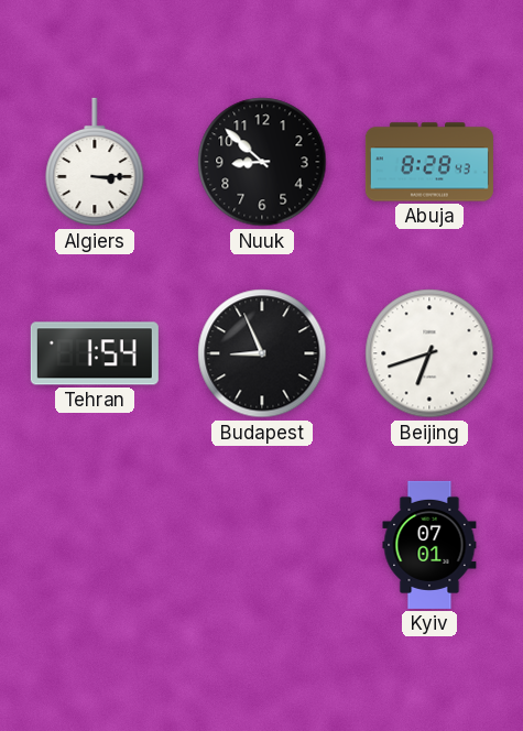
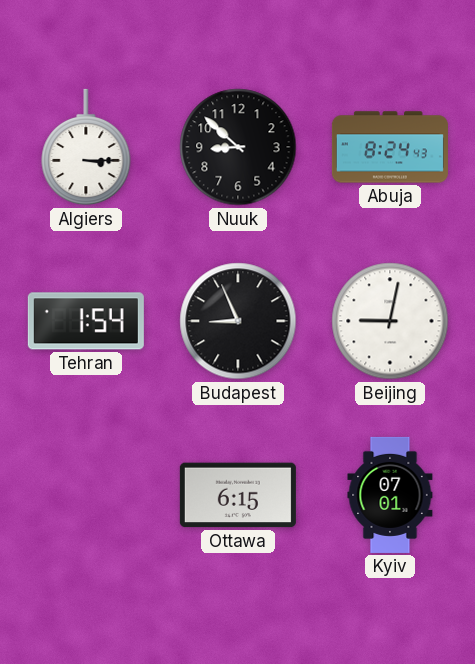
Abuja: 8:28 -> 8:24
Beijing: 6:42 -> 9:02
Ottawa: none -> 6:15
